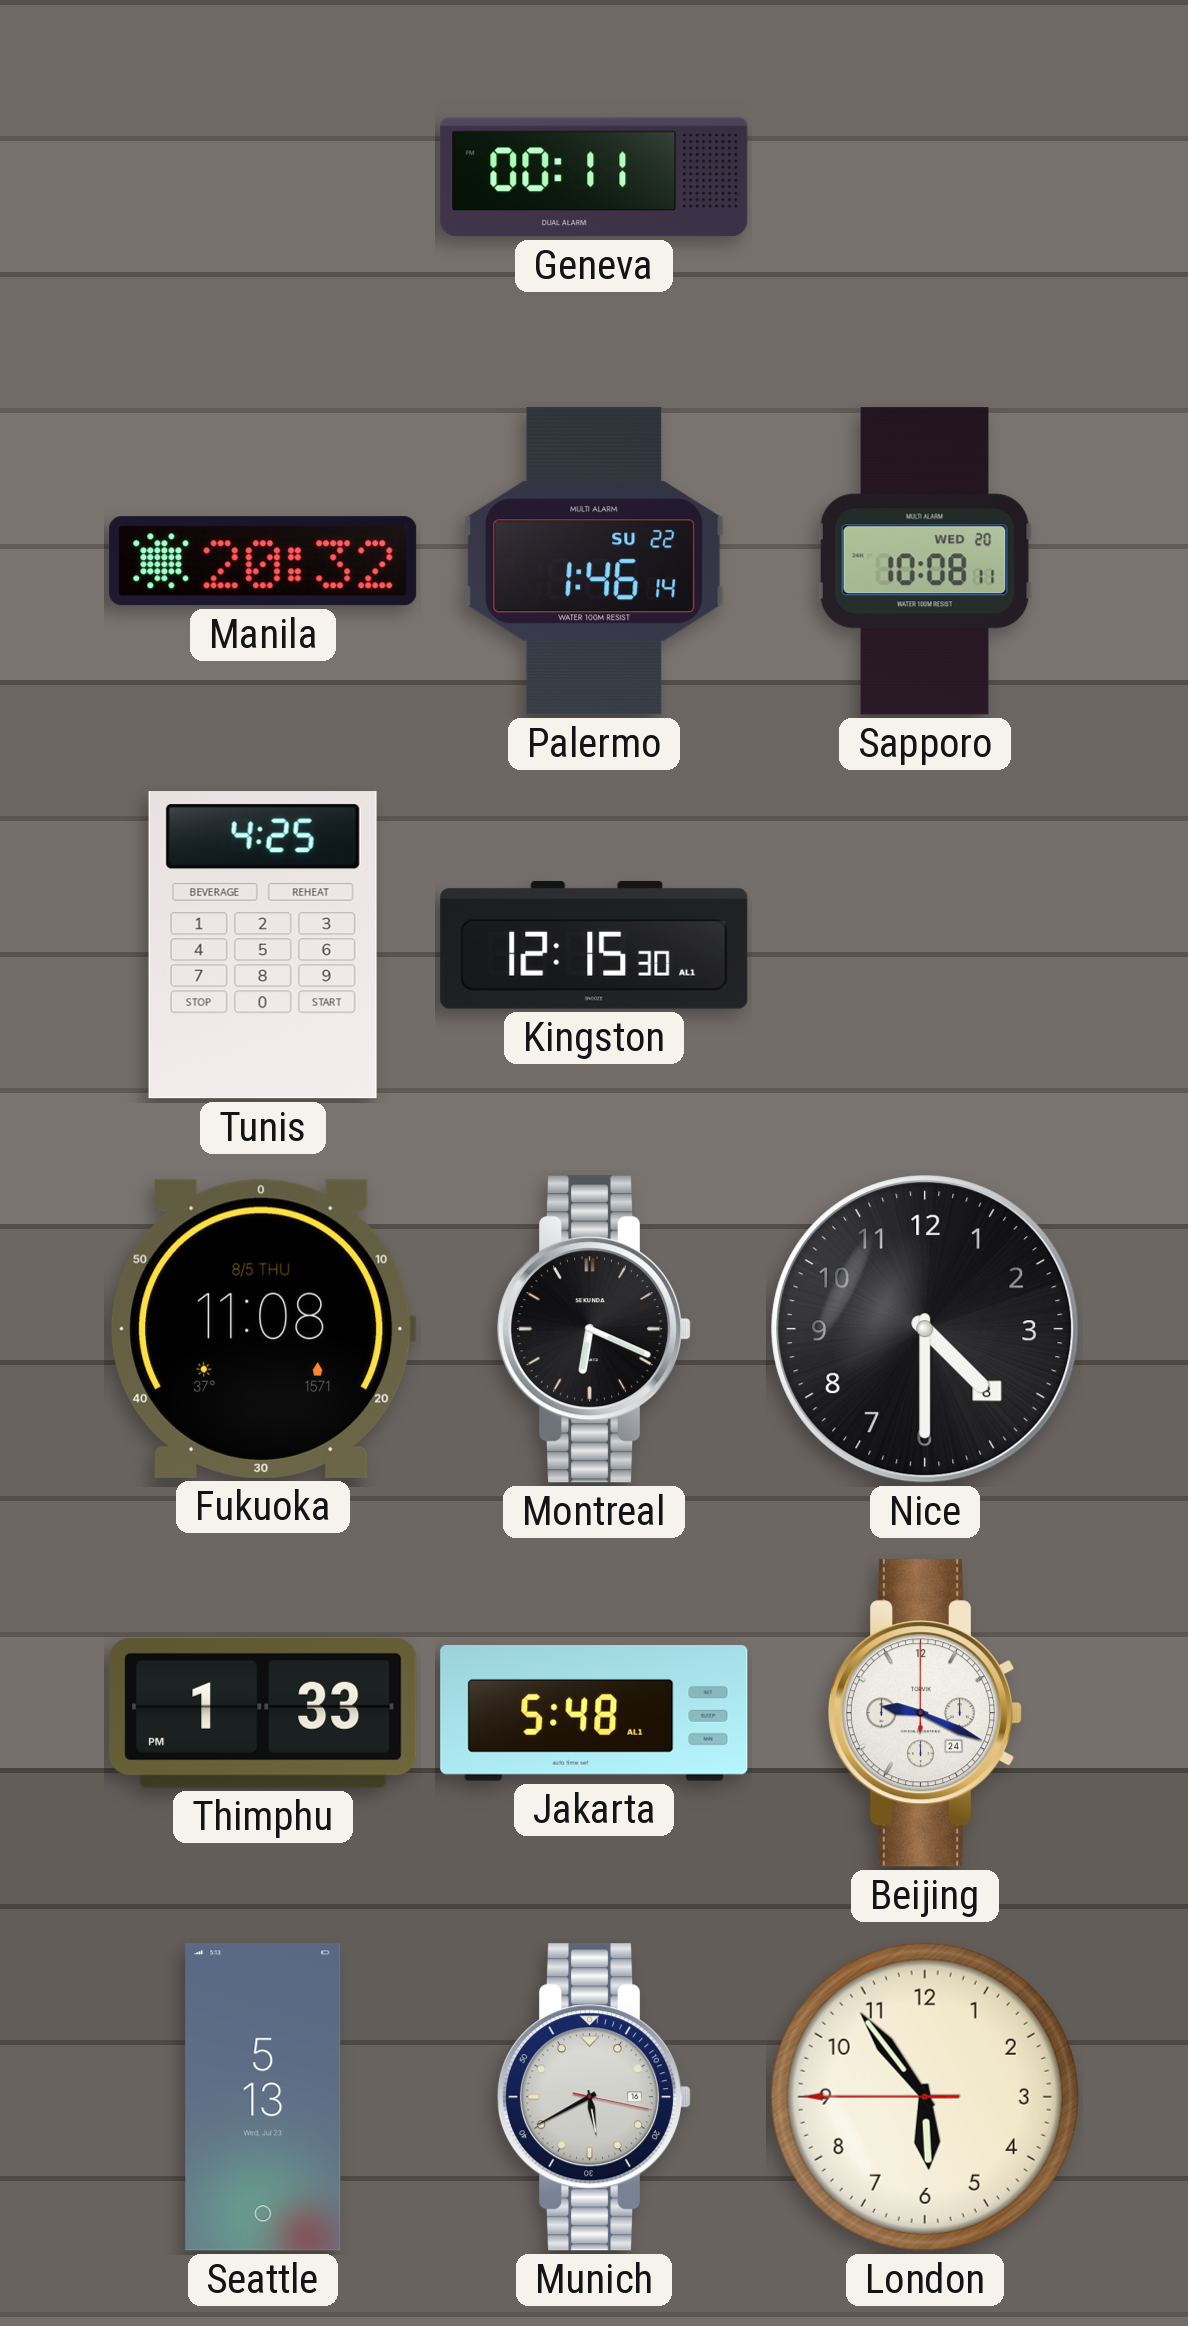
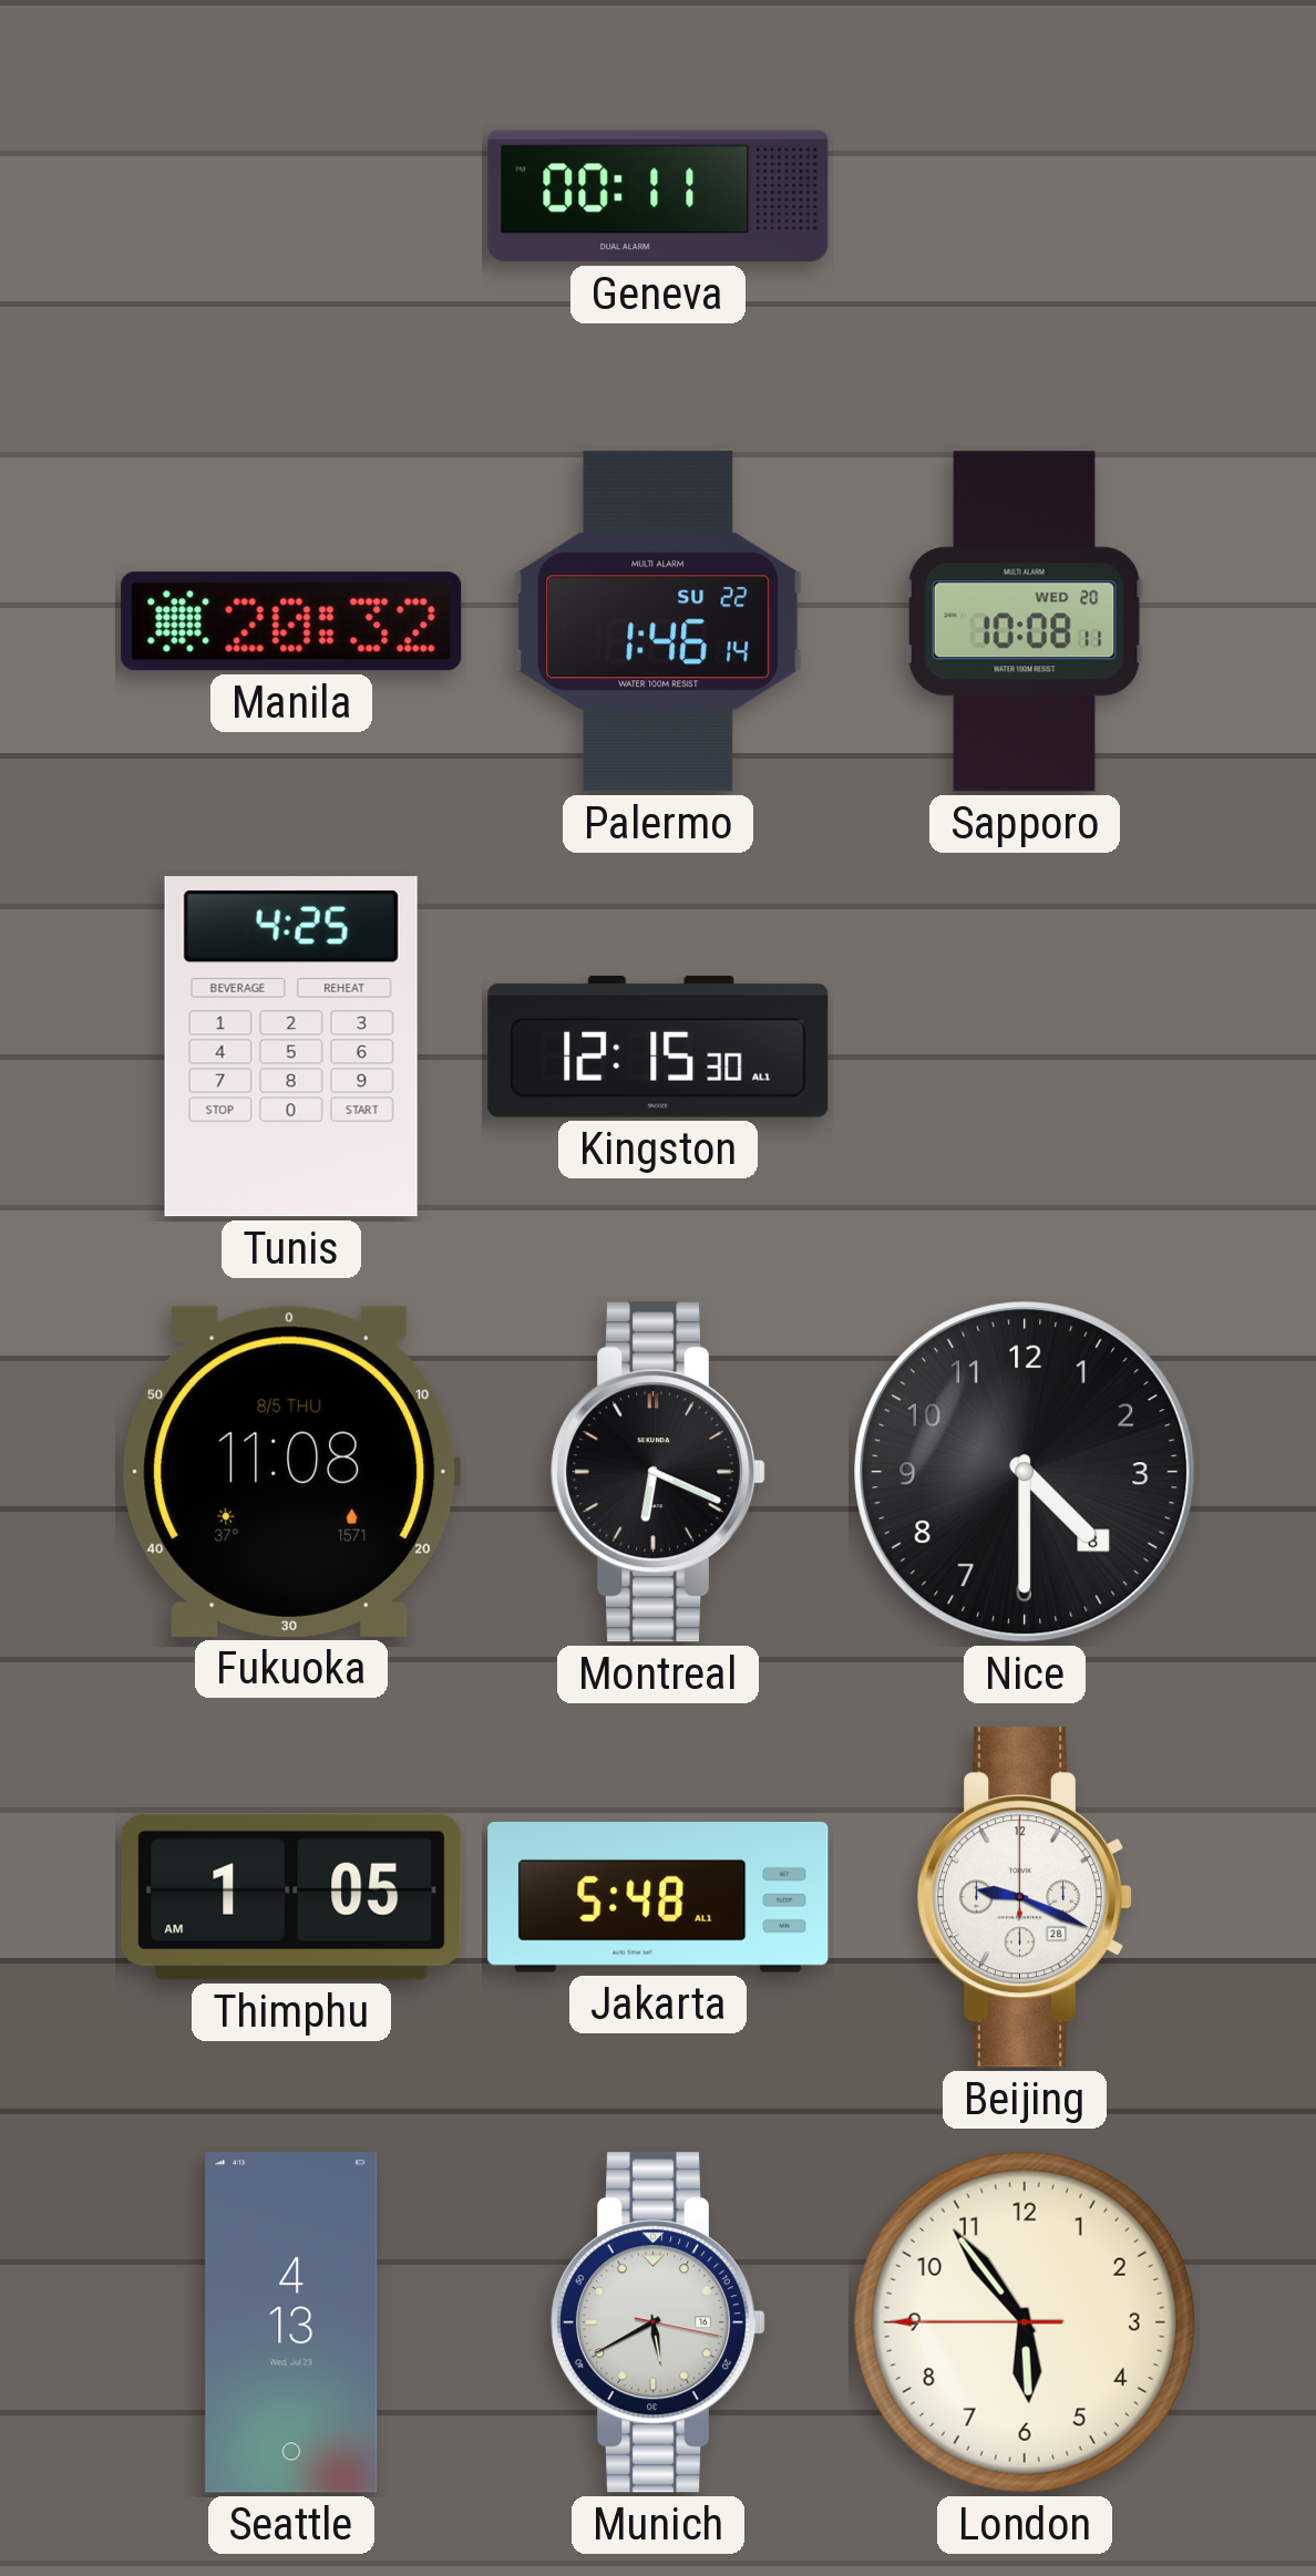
Thimphu: 1:33 -> 1:05
Beijing date: 24 -> 28
Seattle: 5:13 -> 4:13
